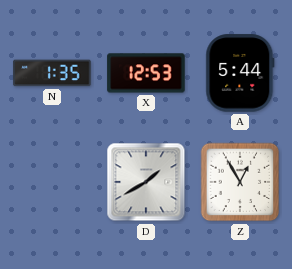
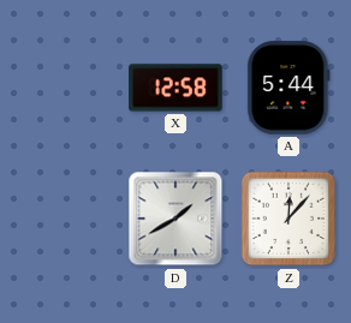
N: 1:35 -> none
X: 12:53 -> 12:58
Z: 12:55 -> 12:07
